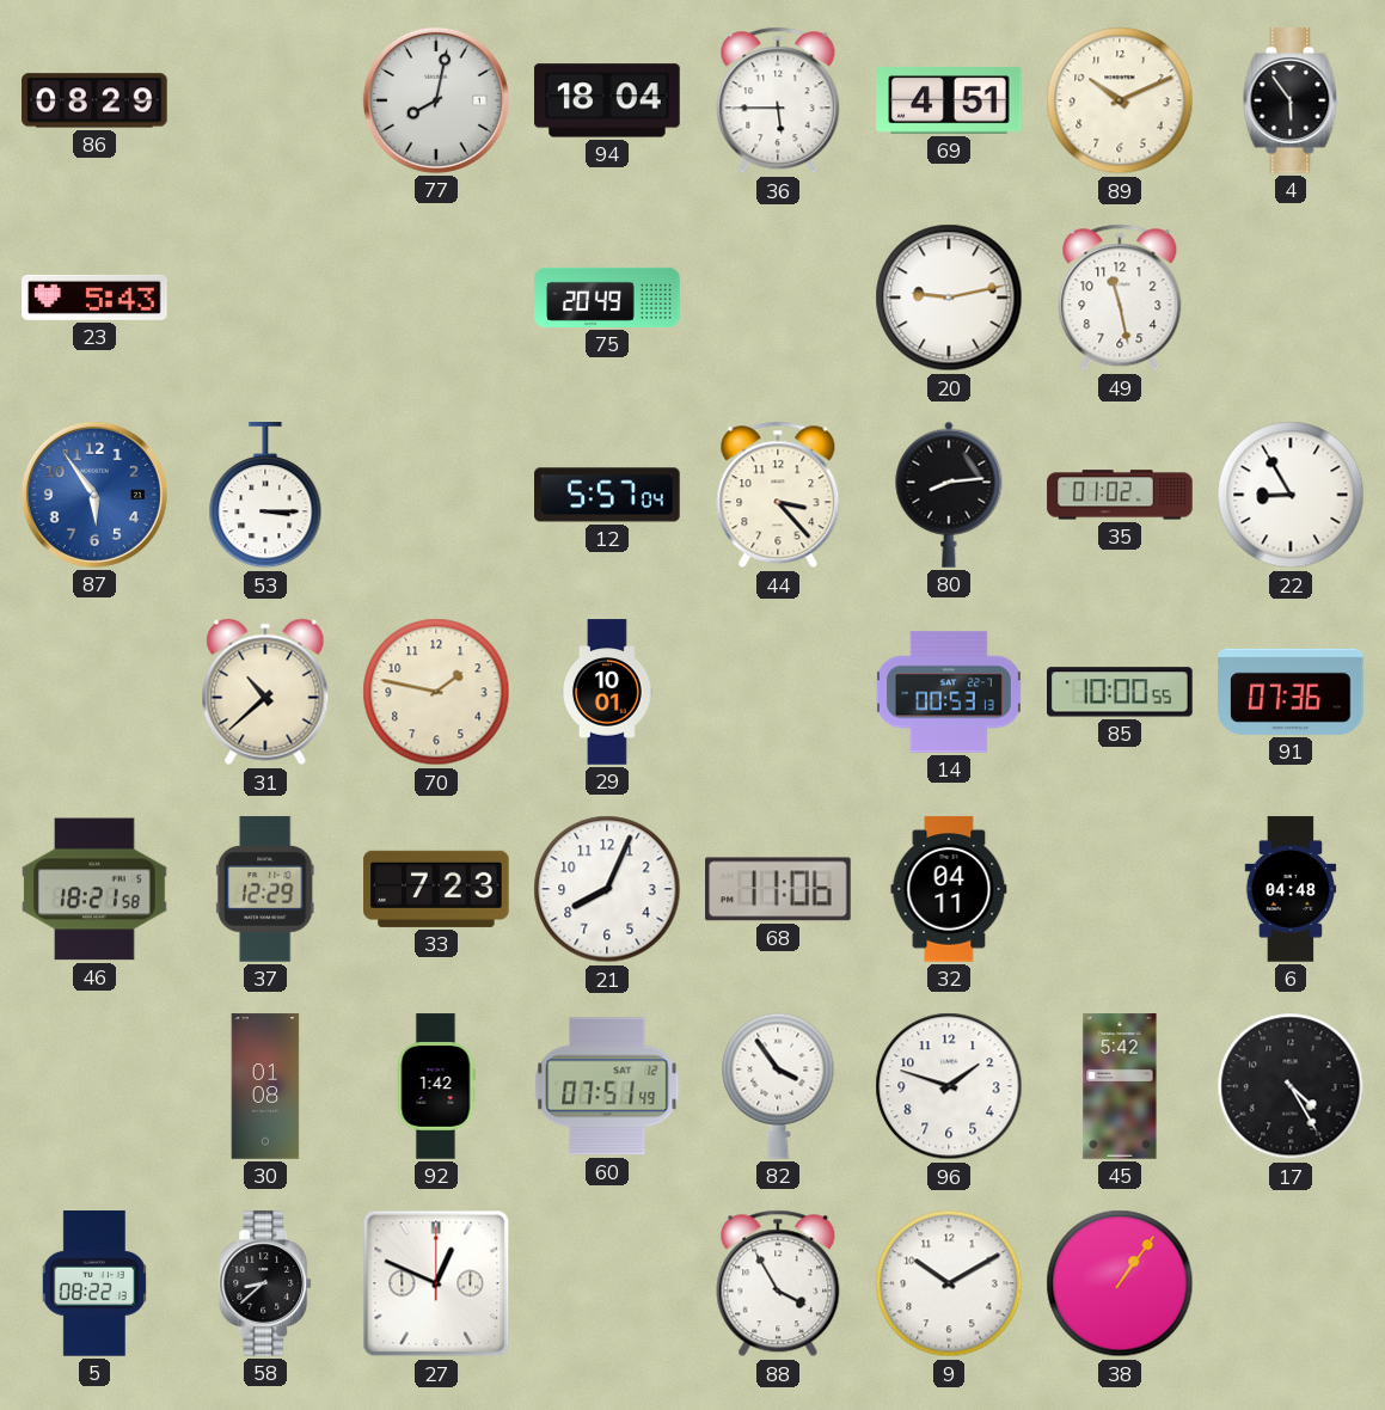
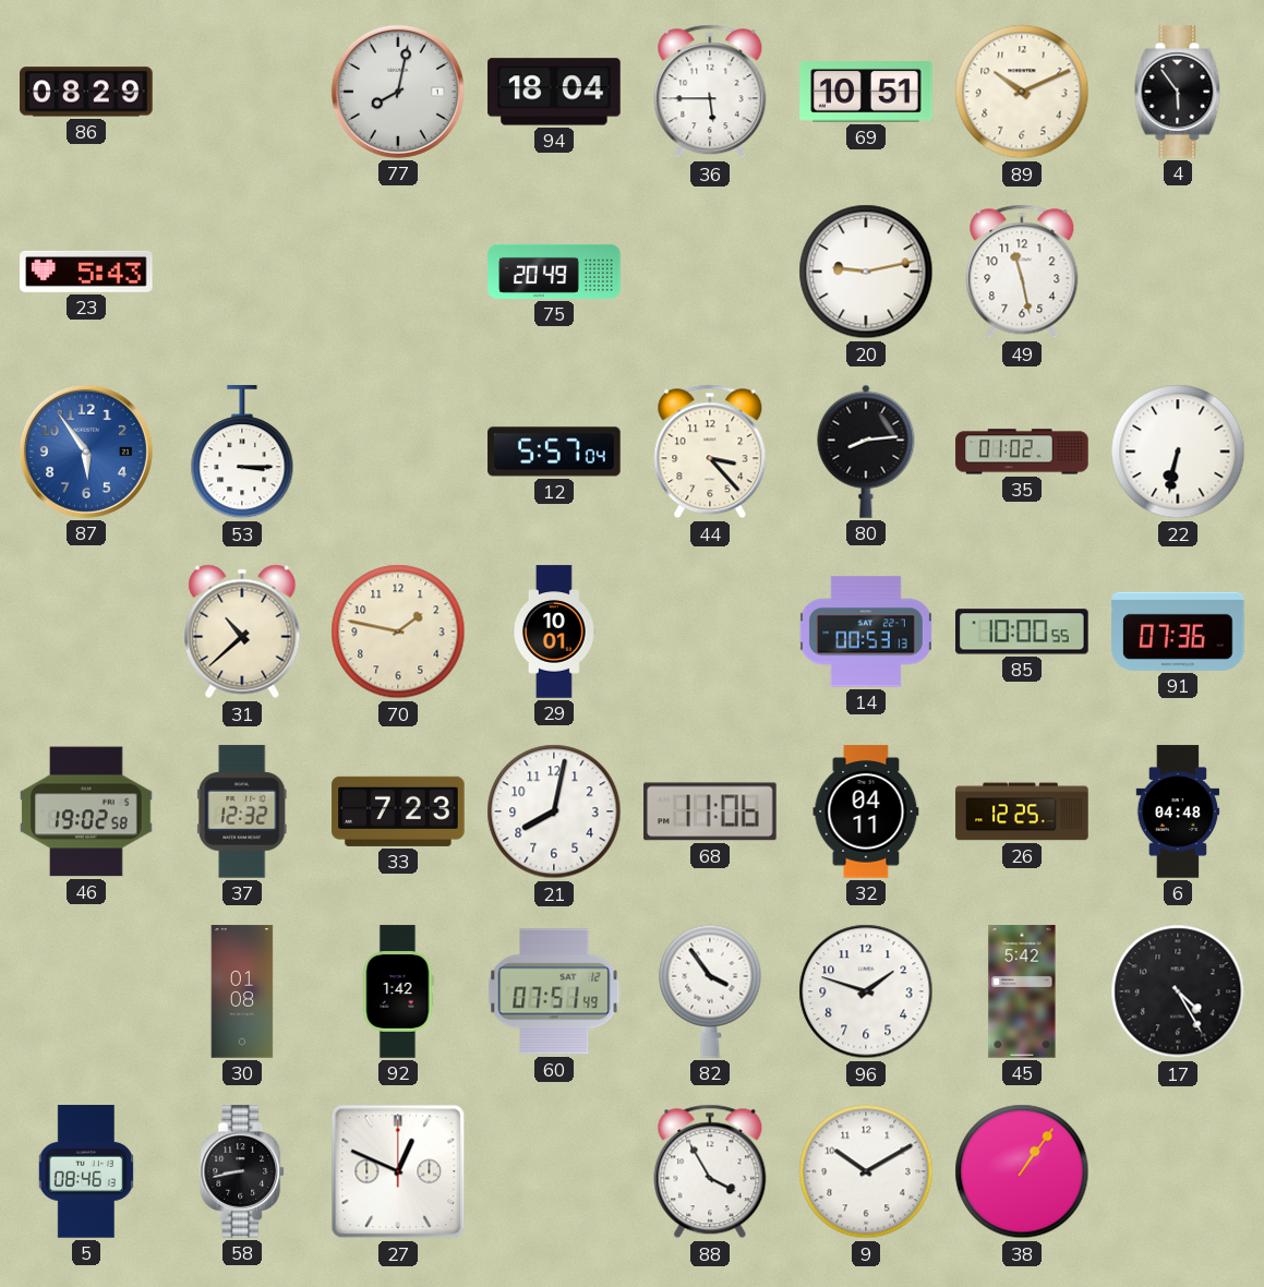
69: 4:51 -> 10:51
22: 8:55 -> 6:32
46: 18:21 -> 19:02
37: 12:29 -> 12:32
21: 8:04 -> 8:02
26: none -> 12:25
5: 08:22 -> 08:46
58: 8:38 -> 8:43
